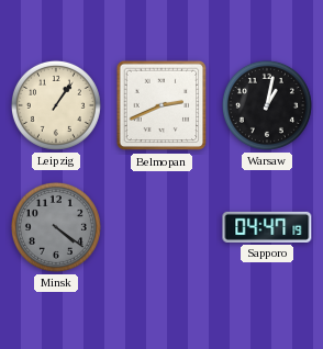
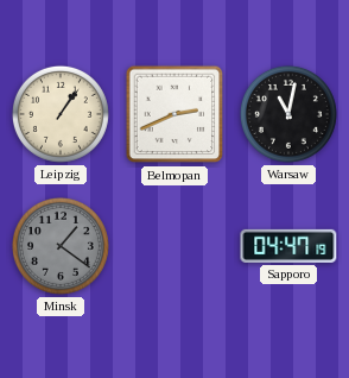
Warsaw: 1:02 -> 11:02
Minsk: 4:21 -> 1:21
